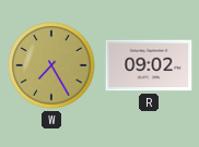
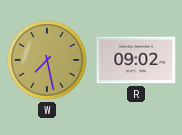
W: 7:25 -> 7:28
